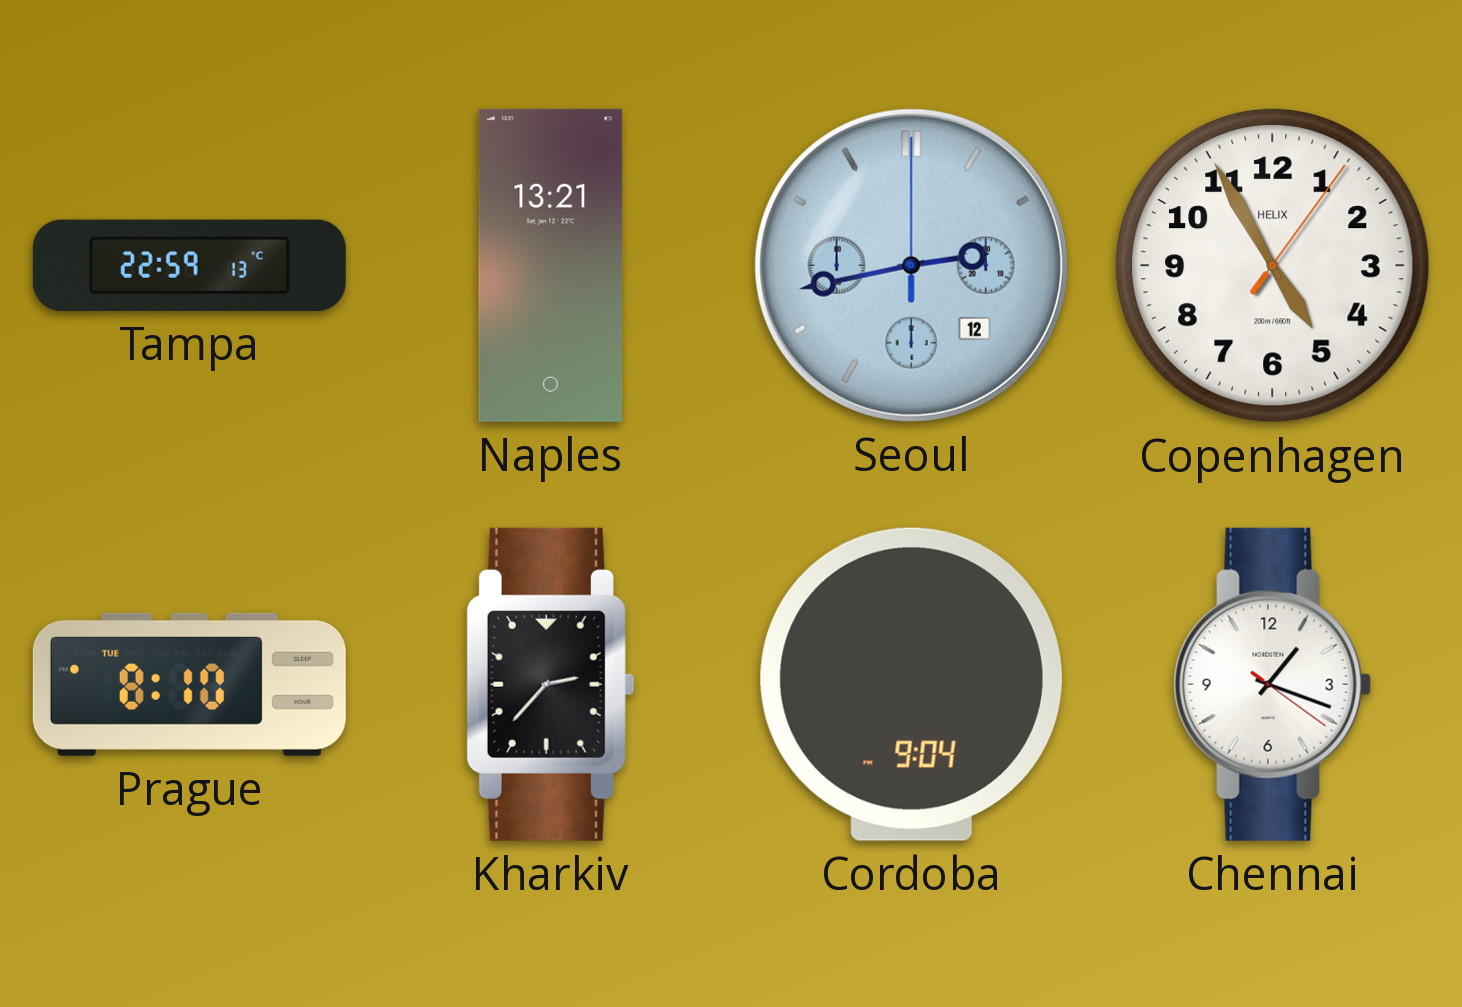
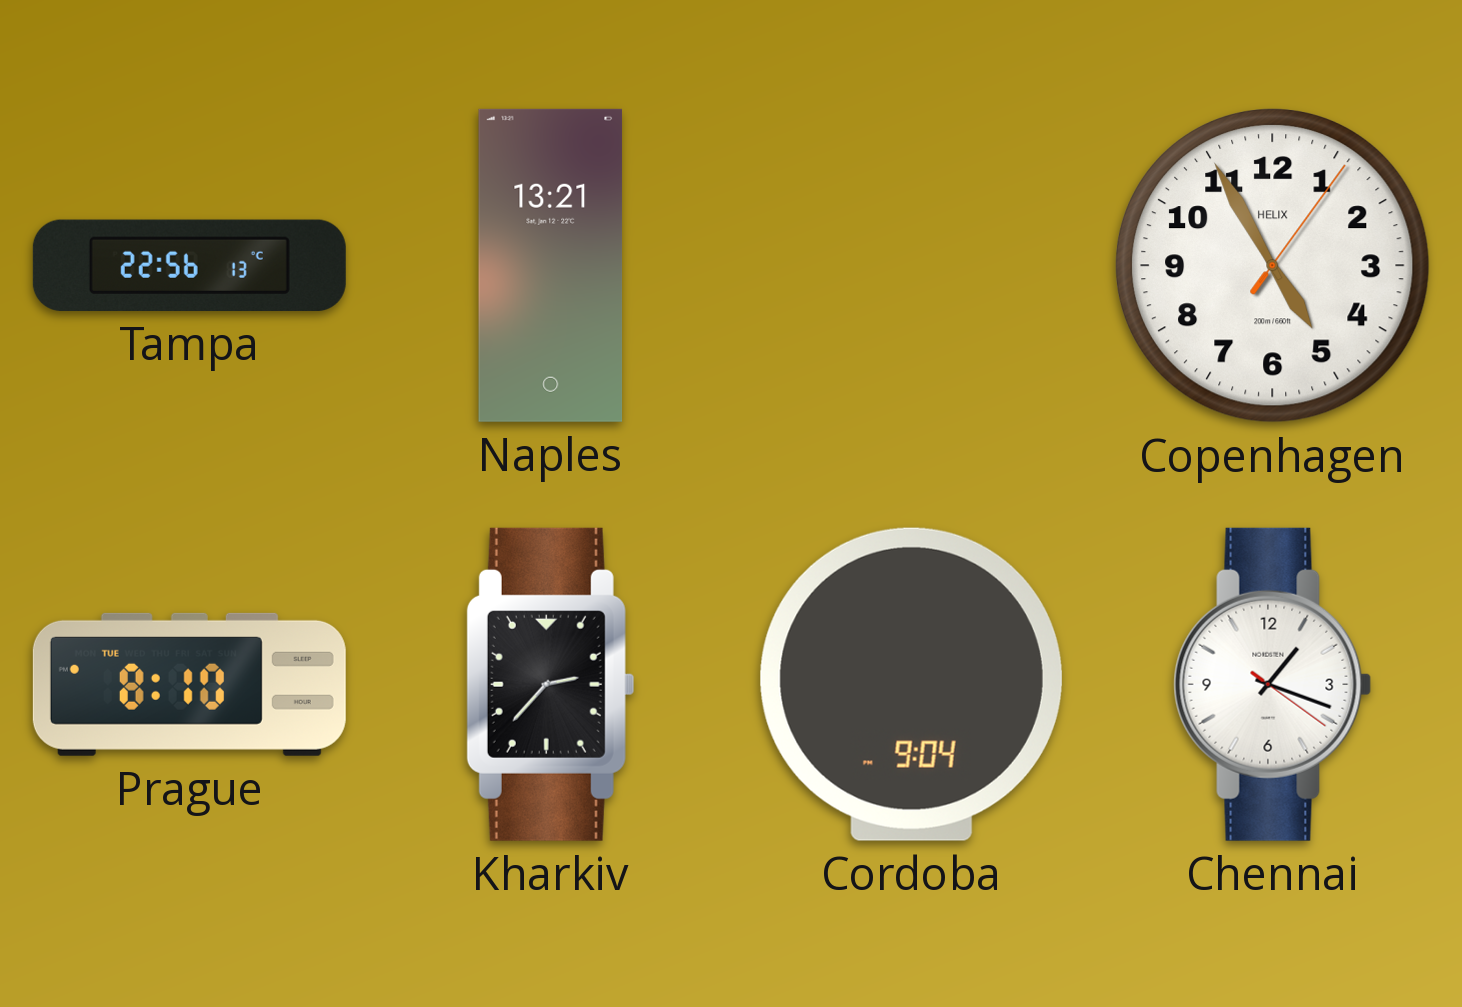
Tampa: 22:59 -> 22:56
Seoul: 2:43 -> none
